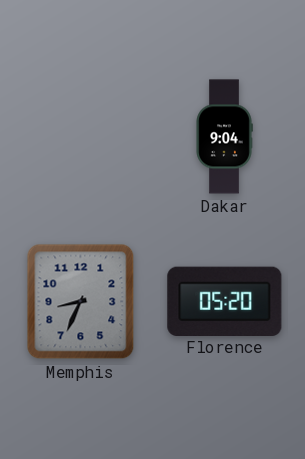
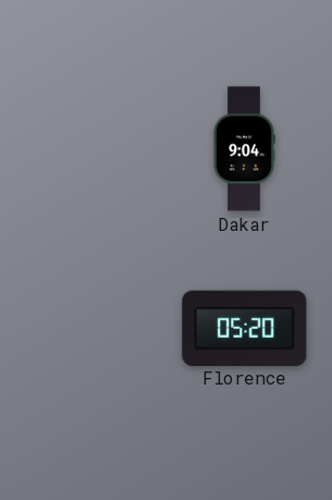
Memphis: 8:34 -> none
